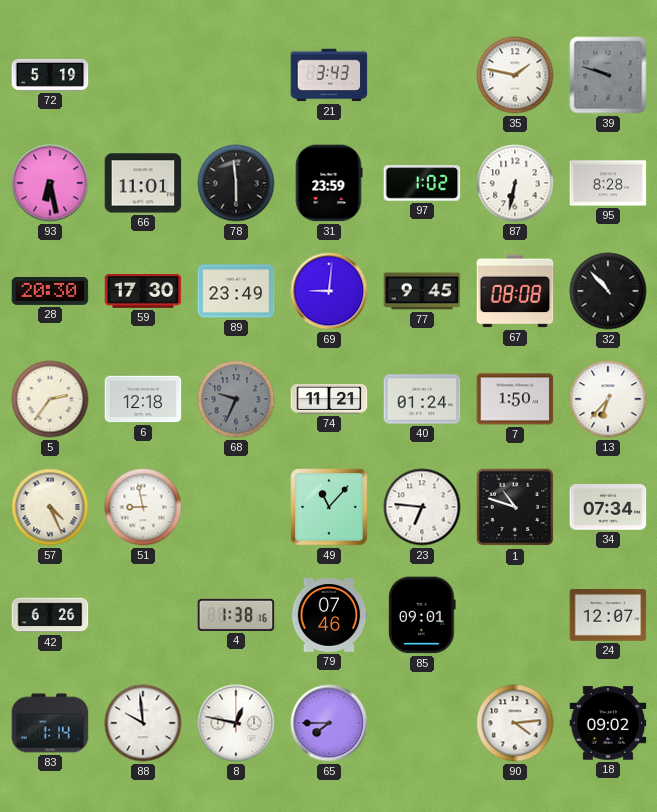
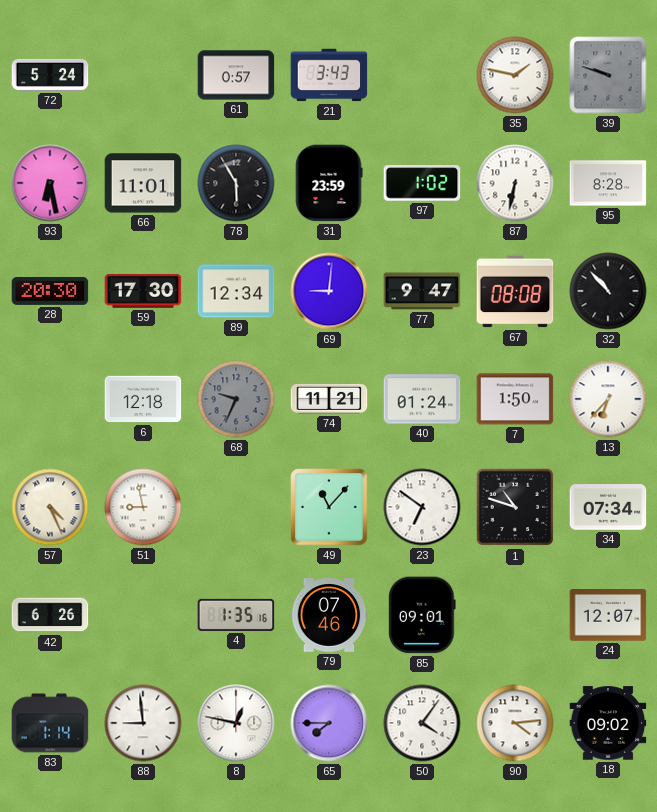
72: 5:19 -> 5:24
61: none -> 0:57
78: 5:59 -> 5:55
89: 23:49 -> 12:34
77: 9:45 -> 9:47
5: 2:36 -> none
23: 6:46 -> 6:51
4: 1:38 -> 1:35
88: 9:59 -> 8:59
50: none -> 4:06
